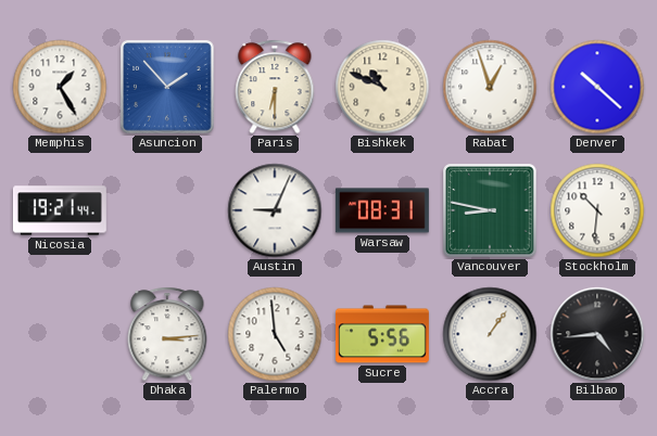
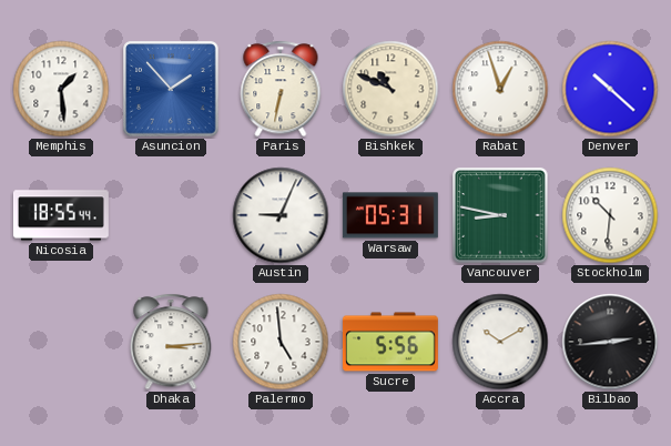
Memphis: 1:25 -> 1:29
Paris: 6:30 -> 6:32
Nicosia: 19:21 -> 18:55
Warsaw: 08:31 -> 05:31
Accra: 1:06 -> 10:10
Bilbao: 4:44 -> 2:44
